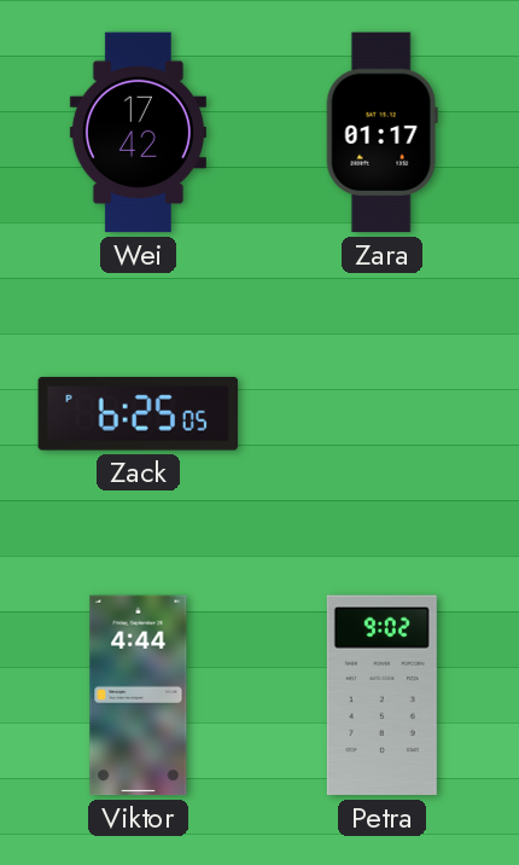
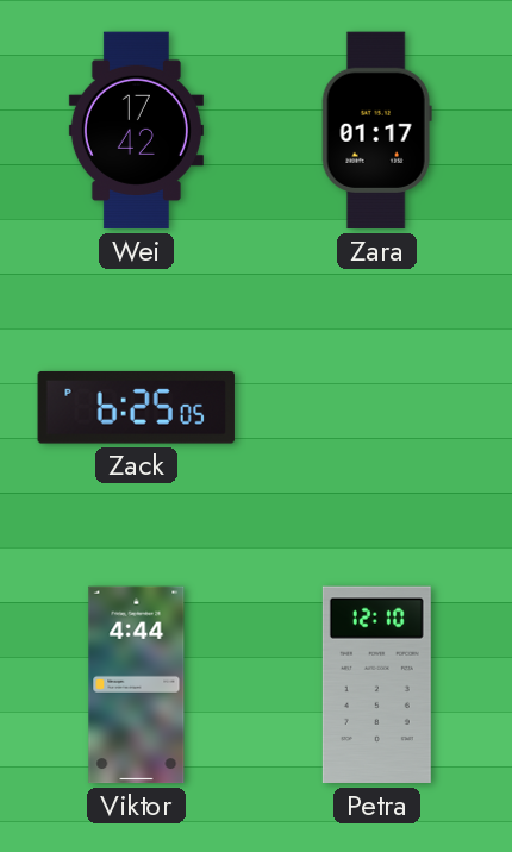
Petra: 9:02 -> 12:10
